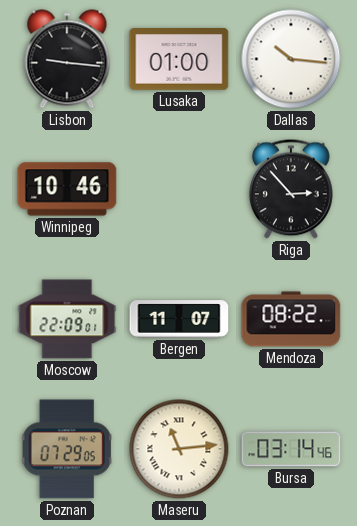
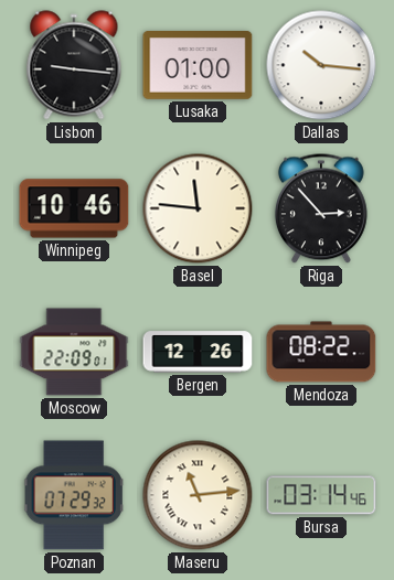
Basel: none -> 11:46
Bergen: 11:07 -> 12:26
Poznan: 07:29:05 -> 07:29:32
